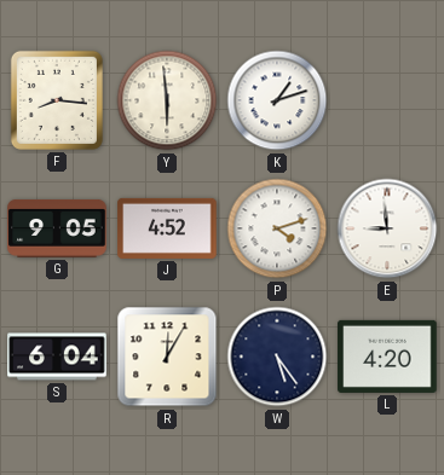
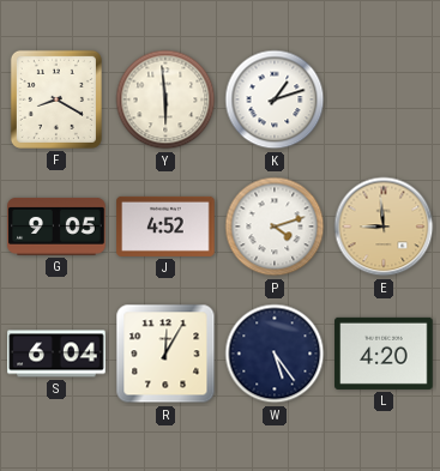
F: 8:16 -> 8:20
E dial: white -> champagne
